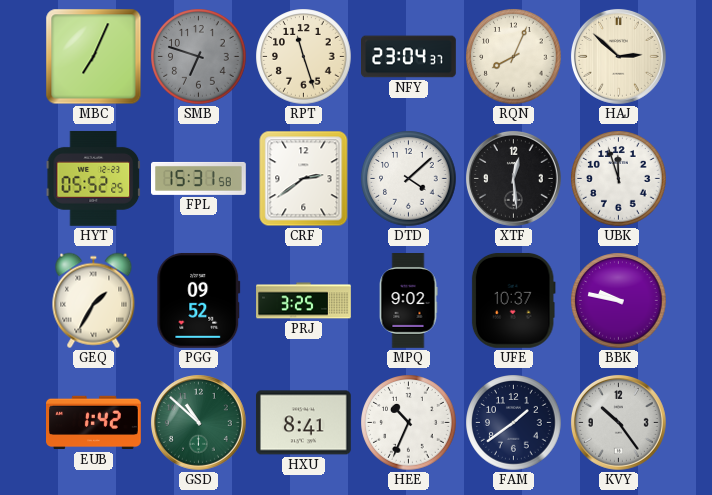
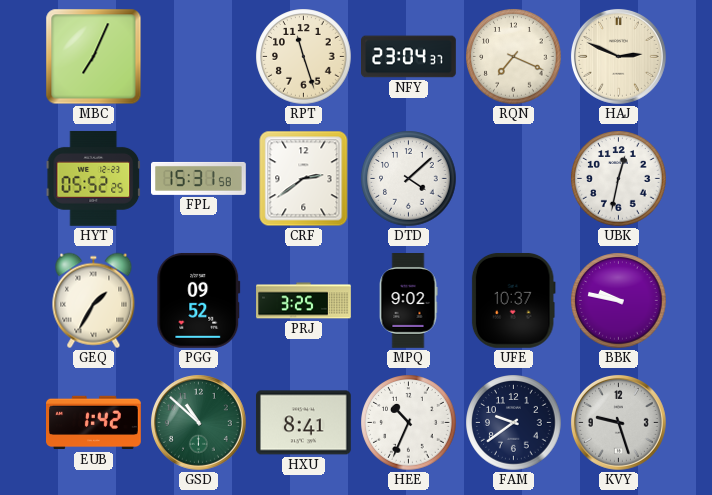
SMB: 6:48 -> none
RQN: 8:04 -> 7:19
HAJ: 2:52 -> 2:49
XTF: 12:29 -> none
UBK: 11:57 -> 12:32
FAM: 1:39 -> 9:39
KVY: 10:24 -> 9:27
